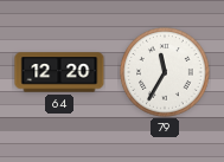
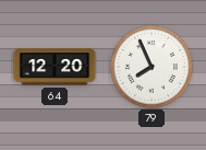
79: 11:35 -> 7:56
